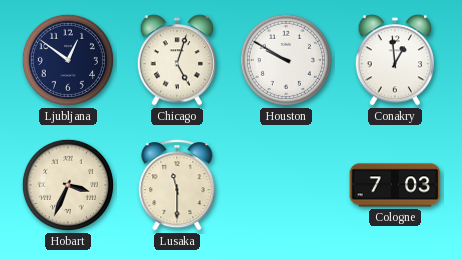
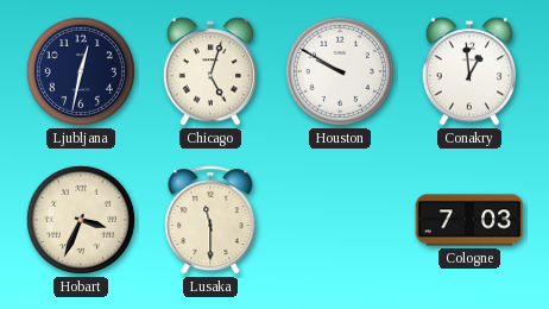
Ljubljana: 12:51 -> 12:32
